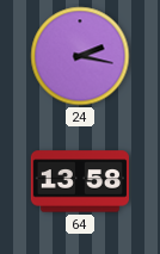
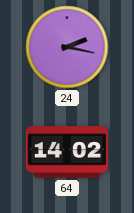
64: 13:58 -> 14:02
